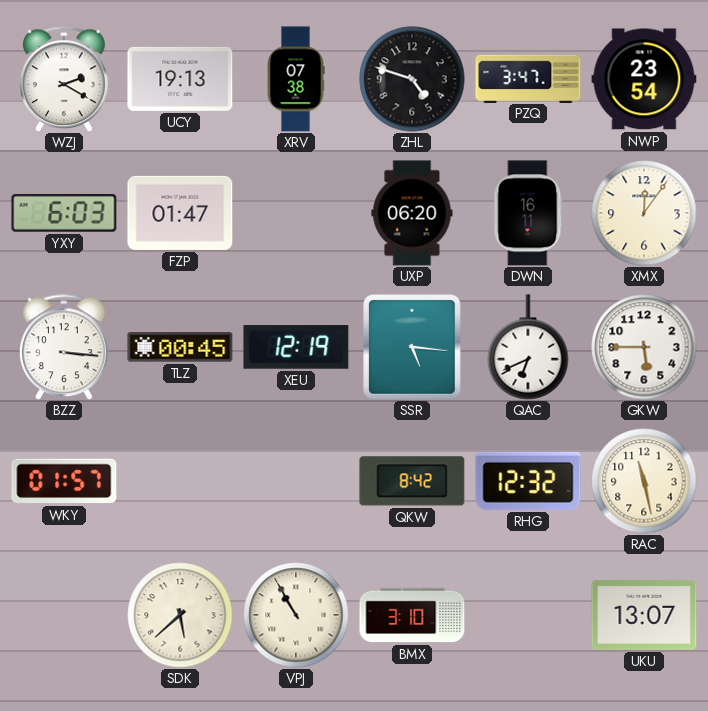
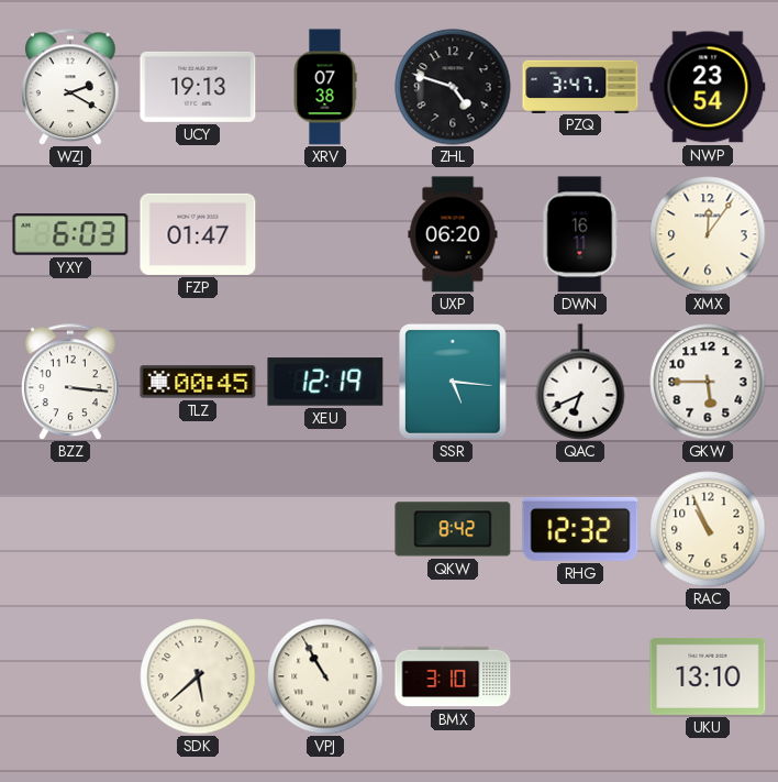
WKY: 01:57 -> none
RAC: 11:28 -> 10:56
UKU: 13:07 -> 13:10
